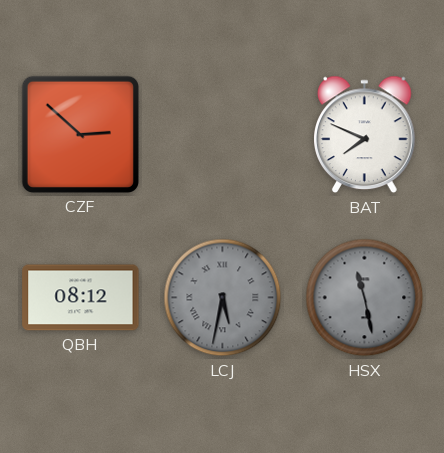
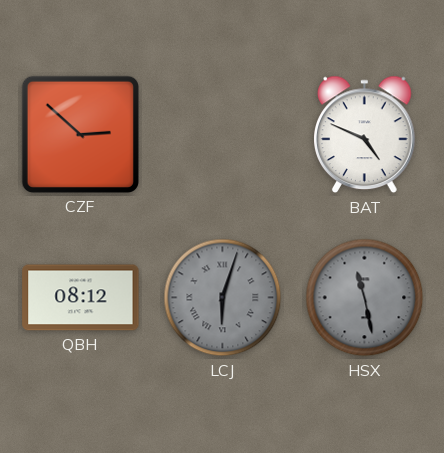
BAT: 7:49 -> 4:49
LCJ: 5:32 -> 6:03
